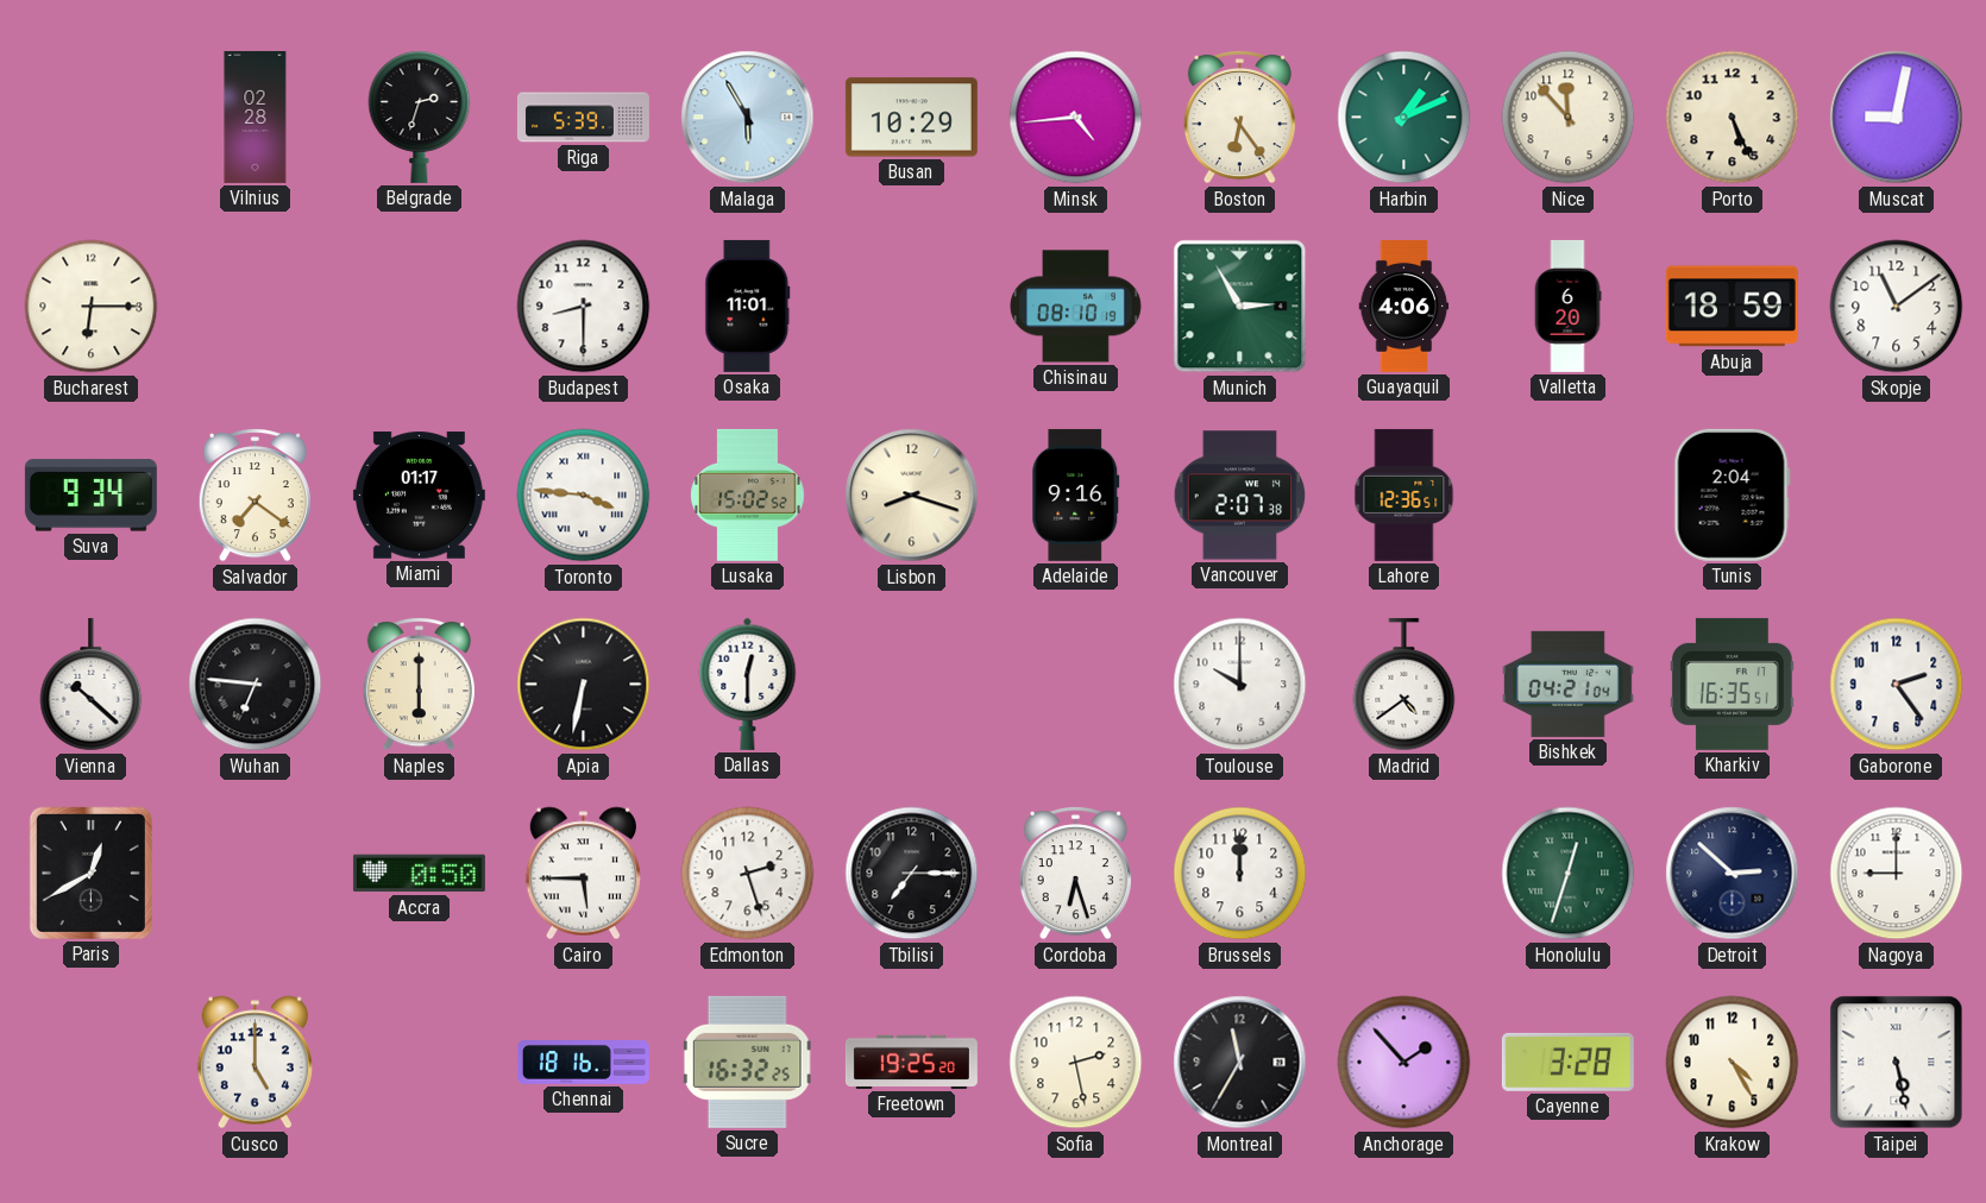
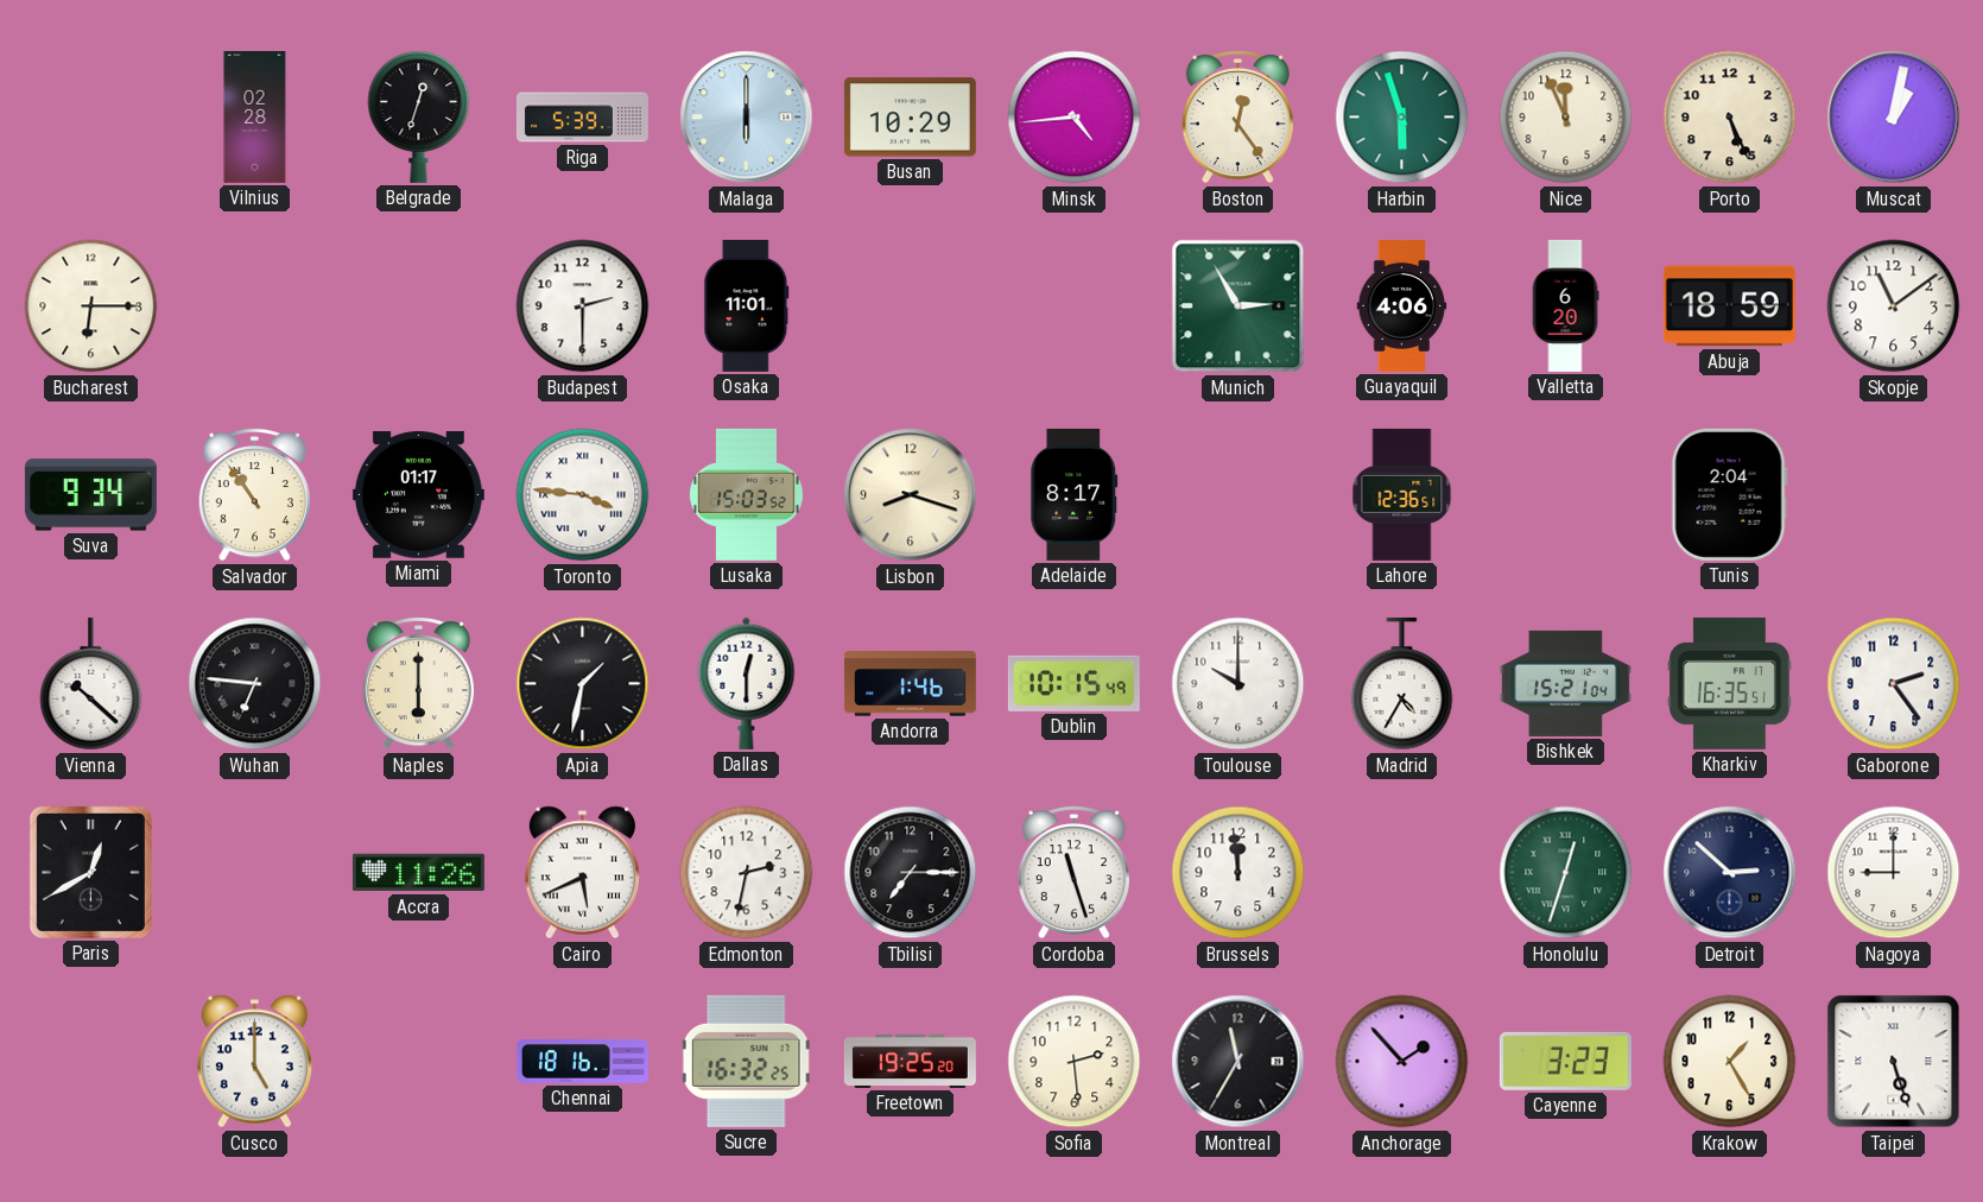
Belgrade: 2:33 -> 12:33
Malaga: 5:55 -> 6:00
Boston: 6:24 -> 12:24
Harbin: 1:11 -> 5:57
Nice: 11:53 -> 11:56
Muscat: 9:02 -> 1:02
Budapest: 8:30 -> 2:30
Chisinau: 08:10 -> none
Salvador: 7:21 -> 10:54
Lusaka: 15:02 -> 15:03
Adelaide: 9:16 -> 8:17
Vancouver: 2:07 -> none
Apia: 6:32 -> 1:32
Andorra: none -> 1:46
Dublin: none -> 10:15
Madrid: 4:39 -> 4:35
Bishkek: 04:21 -> 15:21
Accra: 0:50 -> 11:26
Cairo: 5:45 -> 5:41
Edmonton: 2:27 -> 2:32
Cordoba: 6:27 -> 11:27
Brussels: 12:00 -> 11:59
Sofia: 2:28 -> 2:29
Cayenne: 3:28 -> 3:23
Krakow: 4:25 -> 1:25
Taipei: 5:28 -> 5:27
